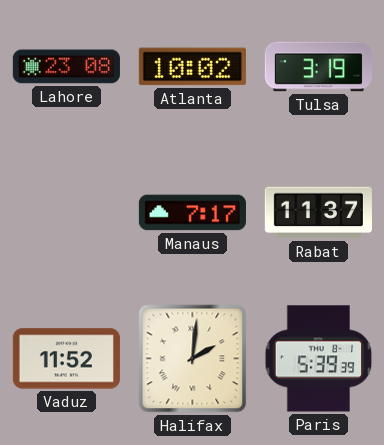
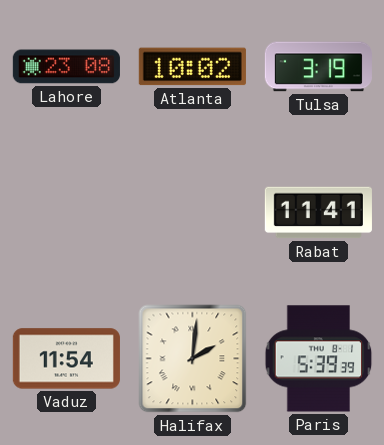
Manaus: 7:17 -> none
Rabat: 11:37 -> 11:41
Vaduz: 11:52 -> 11:54
